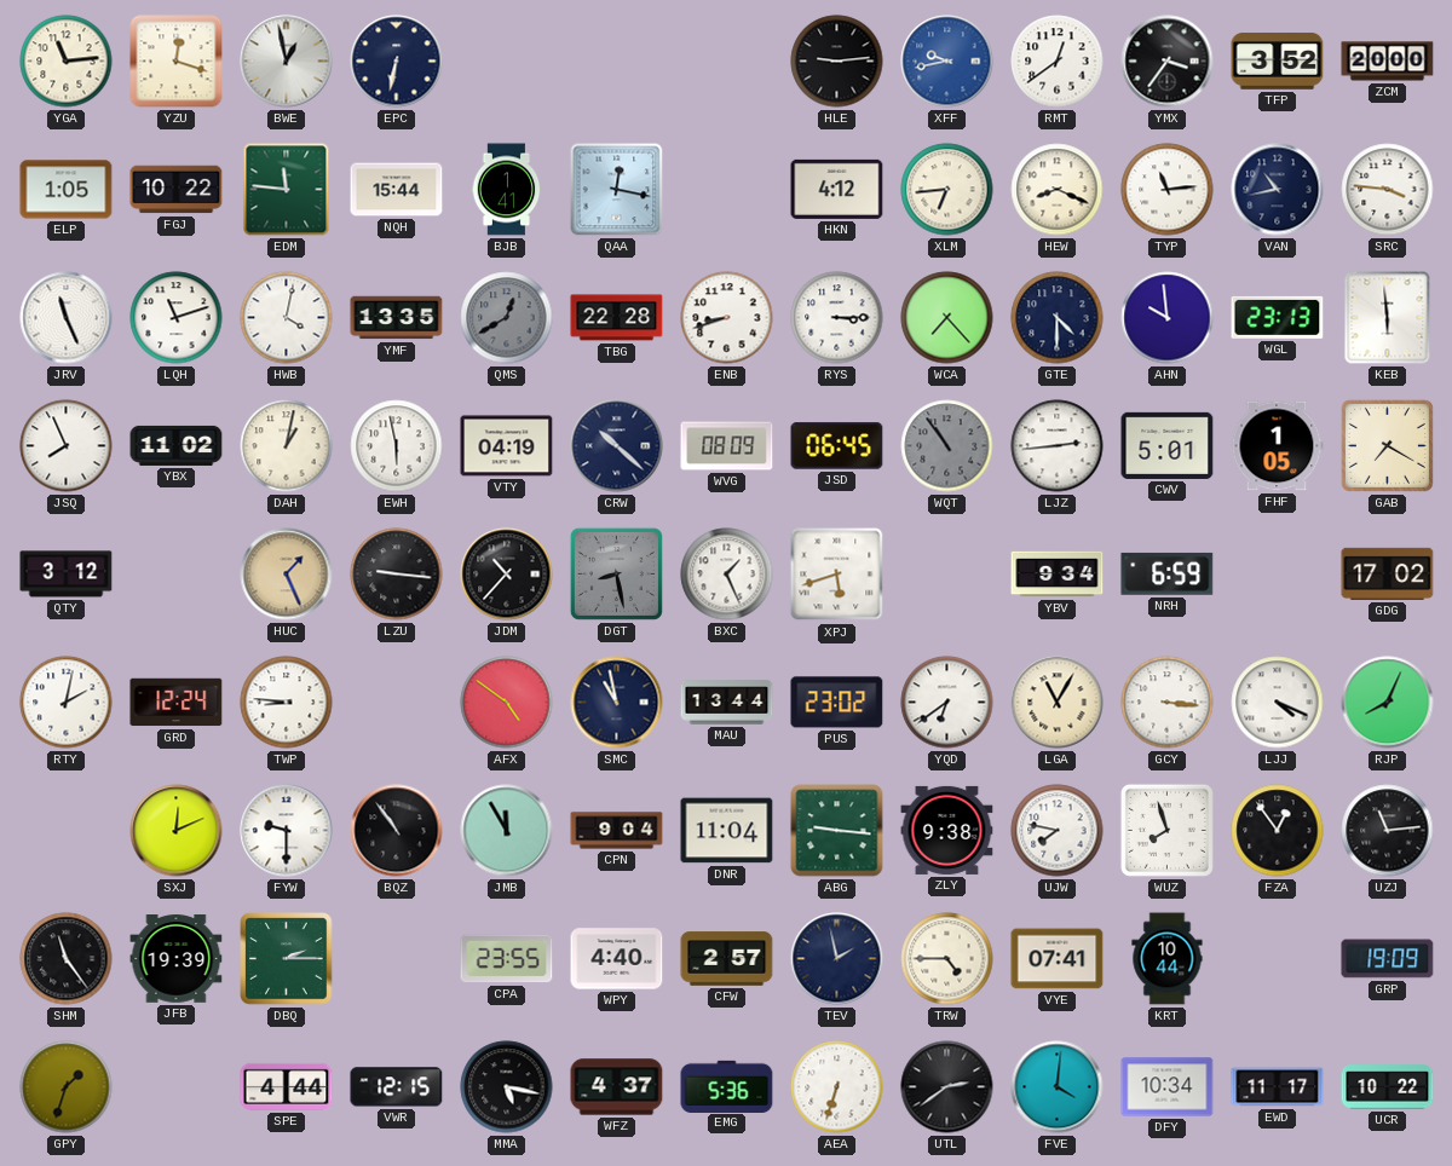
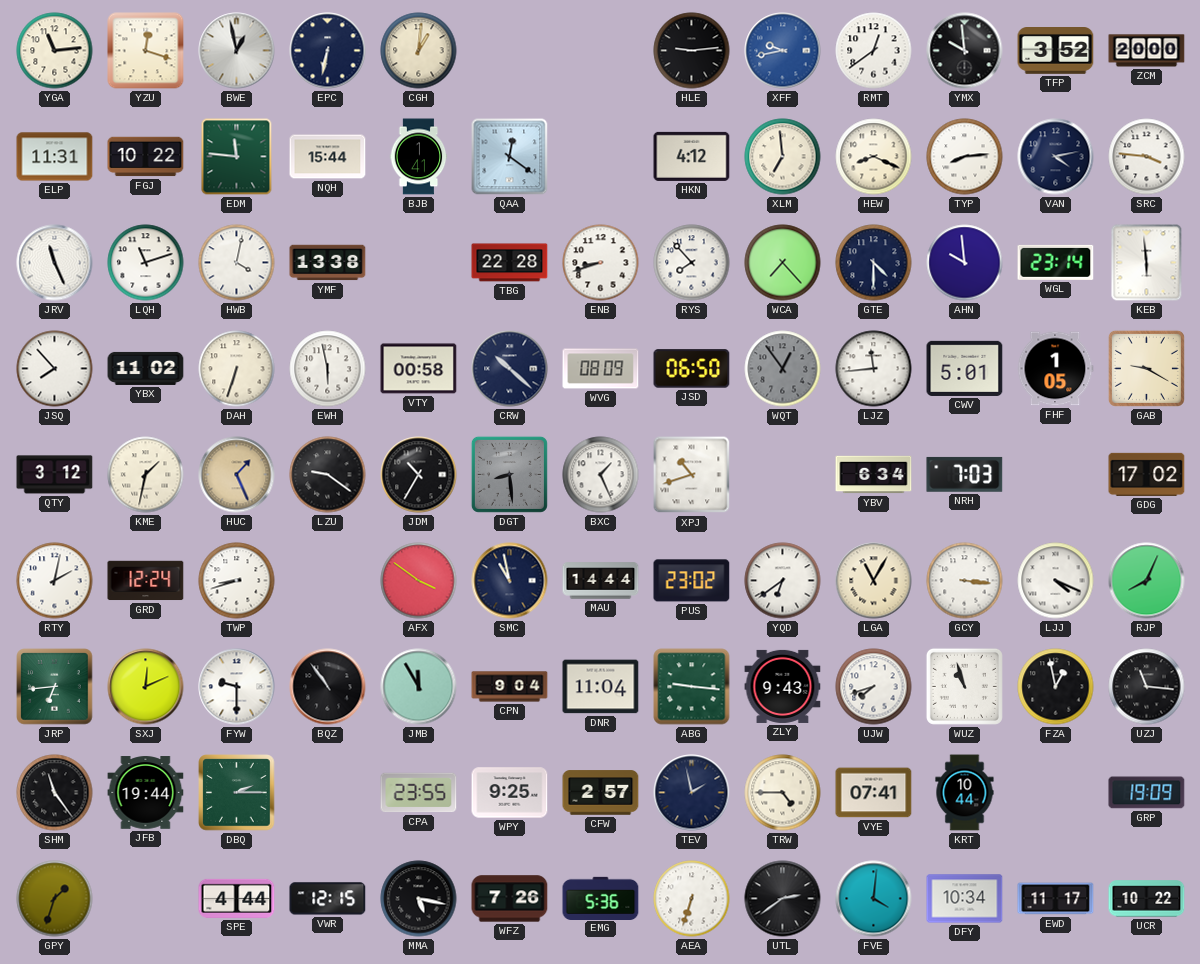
CGH: none -> 1:01
YMX: 3:36 -> 9:59
ELP: 1:05 -> 11:31
QAA: 12:17 -> 12:21
XLM: 6:44 -> 6:59
TYP: 11:14 -> 8:14
VAN: 10:43 -> 4:13
YMF: 13:35 -> 13:38
QMS: 12:40 -> none
RYS: 3:15 -> 7:53
WGL: 23:13 -> 23:14
JSQ: 7:56 -> 7:53
DAH: 1:02 -> 6:33
VTY: 04:19 -> 00:58
JSD: 06:45 -> 06:50
WQT: 10:54 -> 12:54
LJZ: 2:44 -> 11:44
GAB: 7:20 -> 9:20
KME: none -> 1:32
LZU: 9:16 -> 9:21
JDM: 10:37 -> 10:35
DGT: 8:28 -> 8:29
XPJ: 5:42 -> 10:42
YBV: 9:34 -> 6:34
NRH: 6:59 -> 7:03
TWP: 8:46 -> 8:42
AFX: 4:51 -> 3:51
MAU: 13:44 -> 14:44
JRP: none -> 6:44
ZLY: 9:38 -> 9:43
UJW: 7:47 -> 7:42
WUZ: 7:57 -> 10:57
FZA: 12:54 -> 12:58
UZJ: 11:14 -> 11:16
JFB: 19:39 -> 19:44
WPY: 4:40 -> 9:25
WFZ: 4:37 -> 7:26
